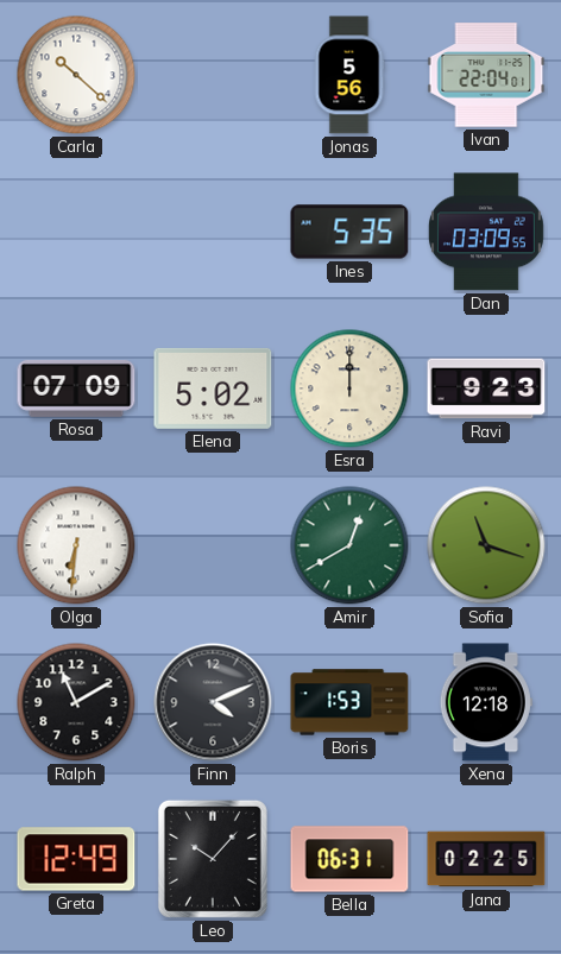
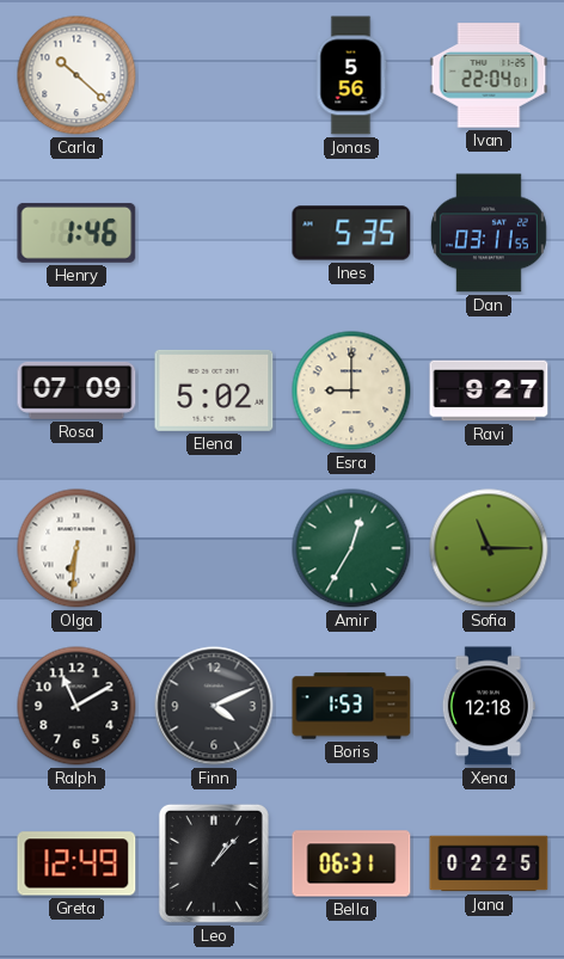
Henry: none -> 1:46
Dan: 03:09 -> 03:11
Esra: 12:00 -> 9:00
Ravi: 9:23 -> 9:27
Amir: 12:40 -> 12:35
Sofia: 11:18 -> 11:15
Leo: 10:07 -> 1:07
